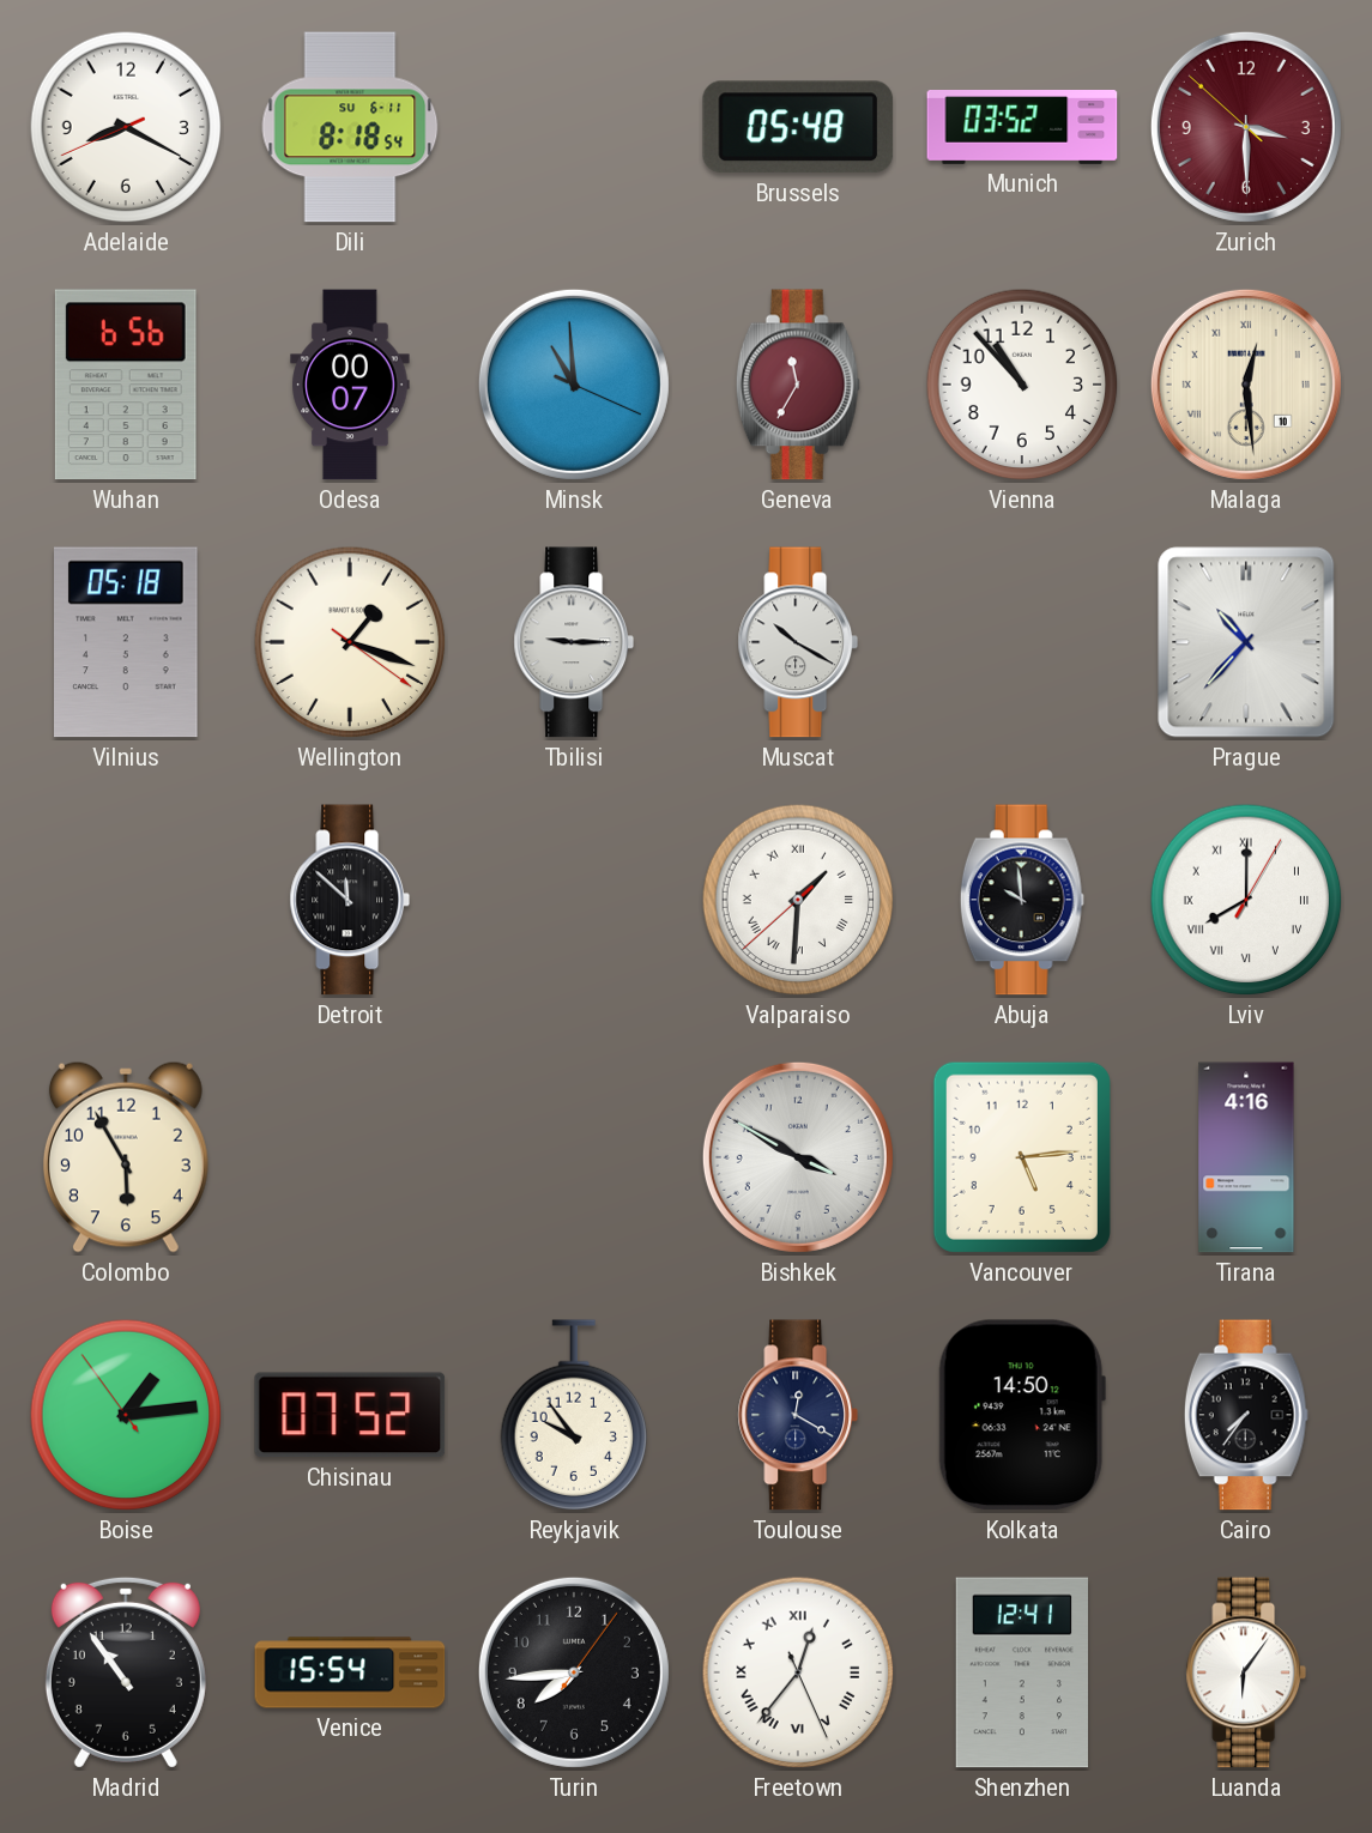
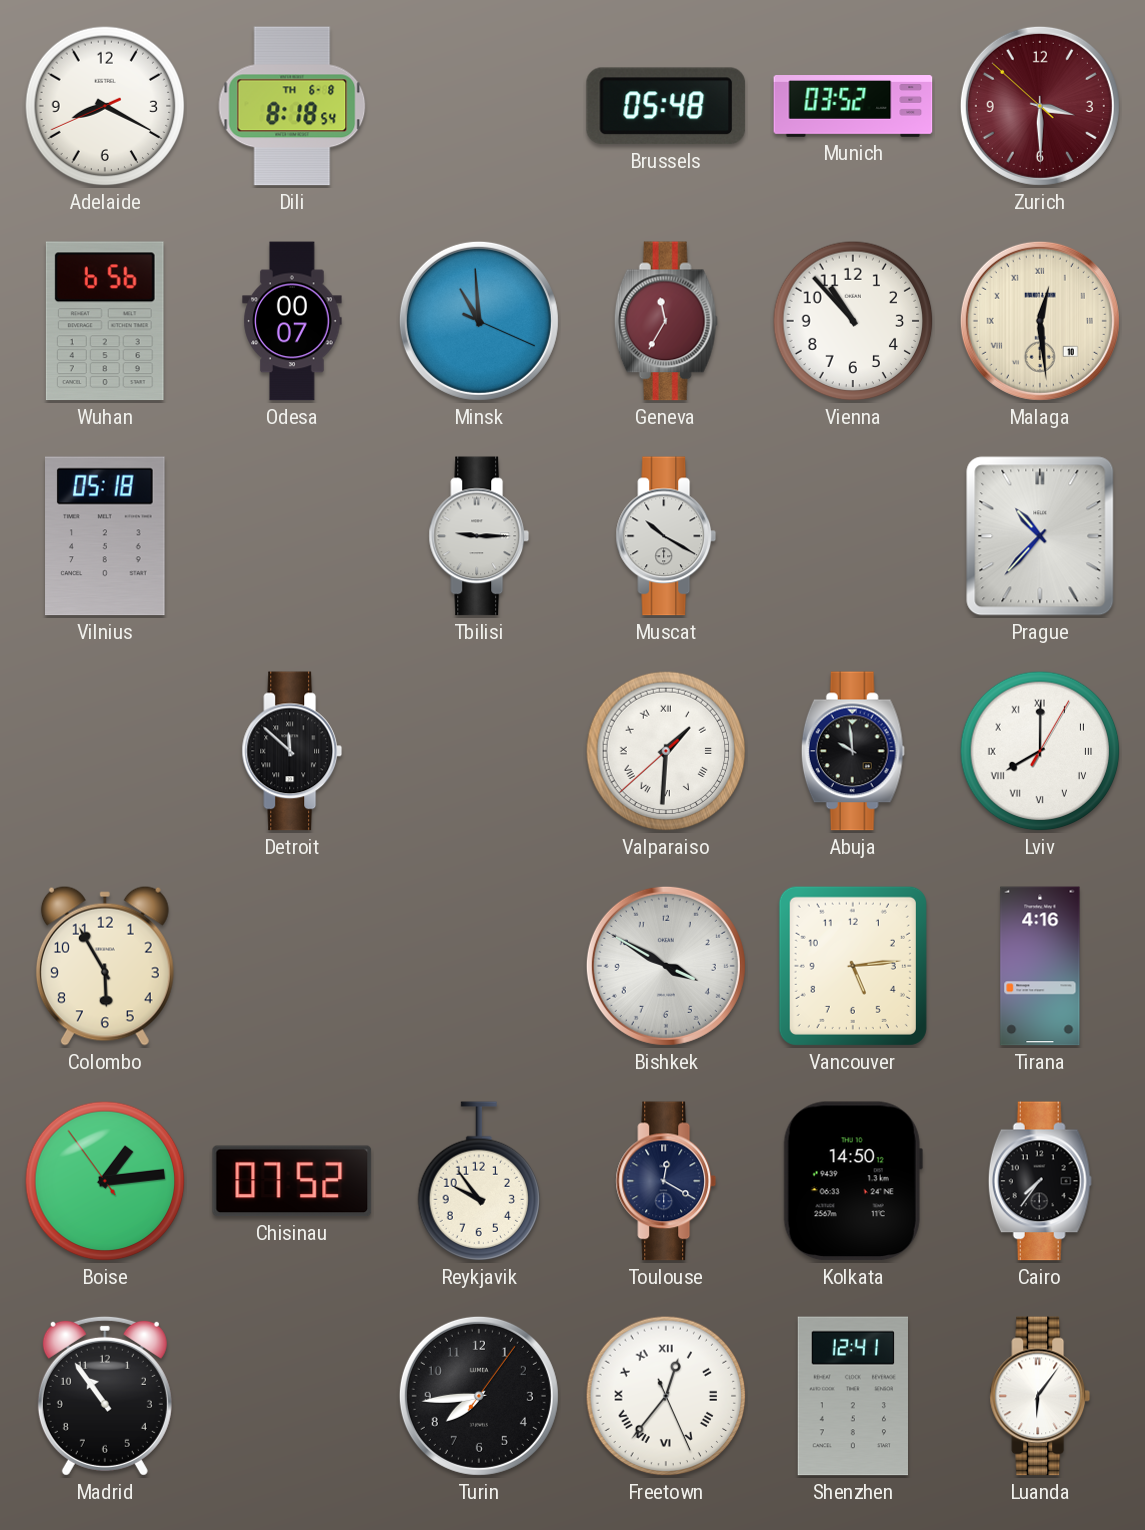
Dili date: SU 6-11 -> TH 6-8
Wellington: 1:18 -> none
Venice: 15:54 -> none
